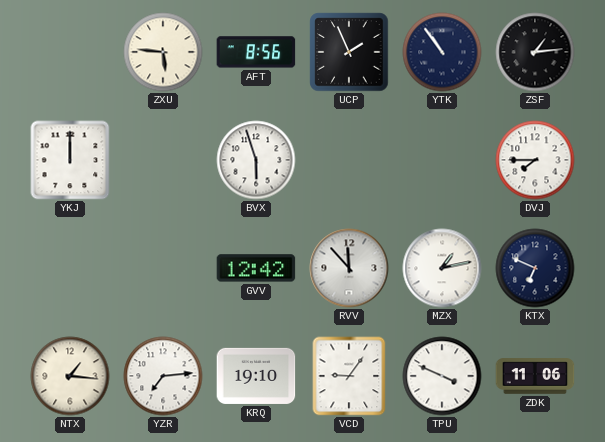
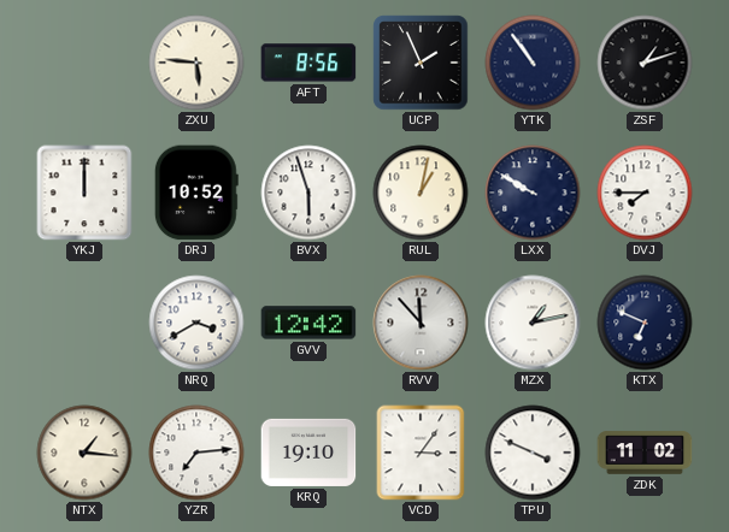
ZSF: 1:14 -> 1:12
DRJ: none -> 10:52
RUL: none -> 1:02
LXX: none -> 9:50
NRQ: none -> 3:40
VCD: 9:06 -> 3:06
ZDK: 11:06 -> 11:02
